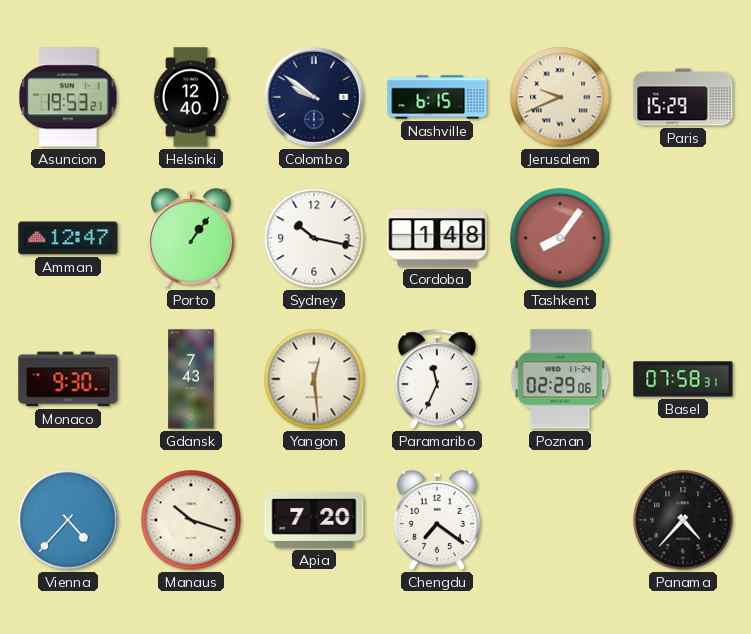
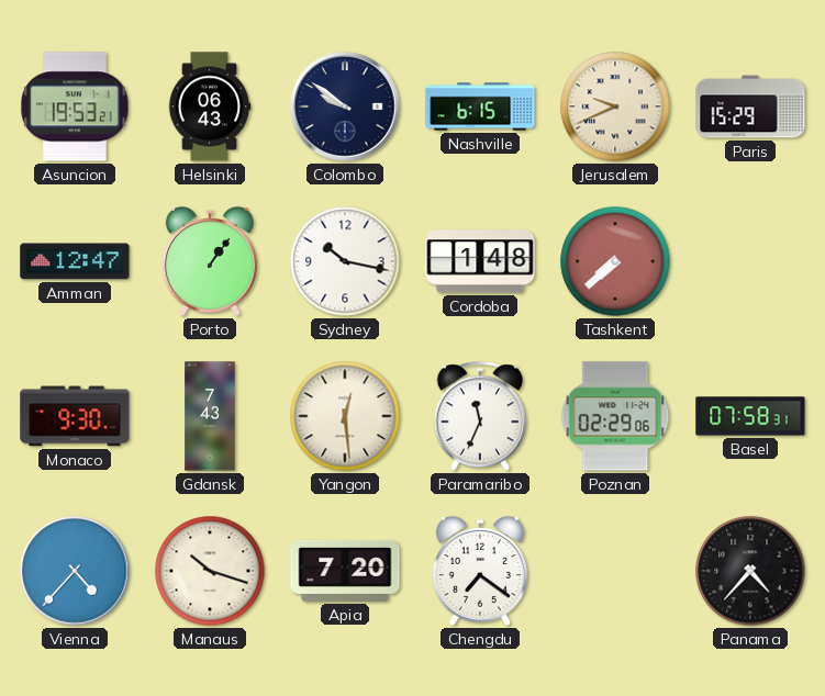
Helsinki: 12:40 -> 06:43
Tashkent: 8:06 -> 7:38
